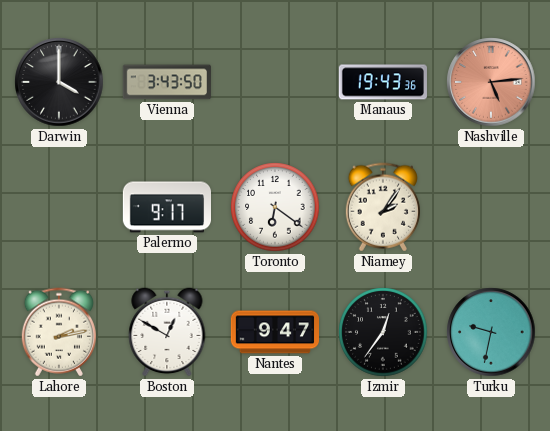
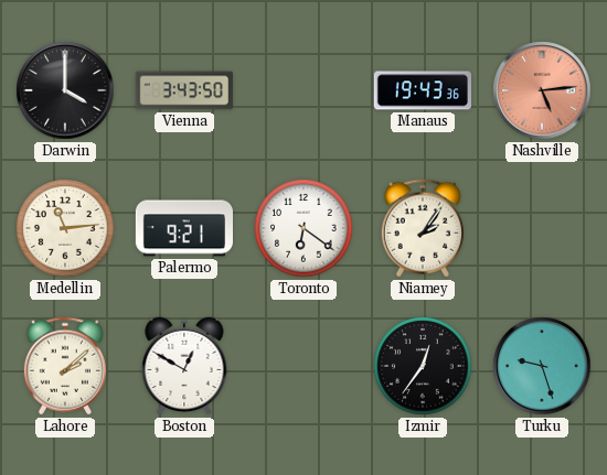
Medellin: none -> 11:14
Palermo: 9:17 -> 9:21
Lahore: 2:13 -> 2:08
Nantes: 9:47 -> none
Turku: 9:32 -> 9:27
